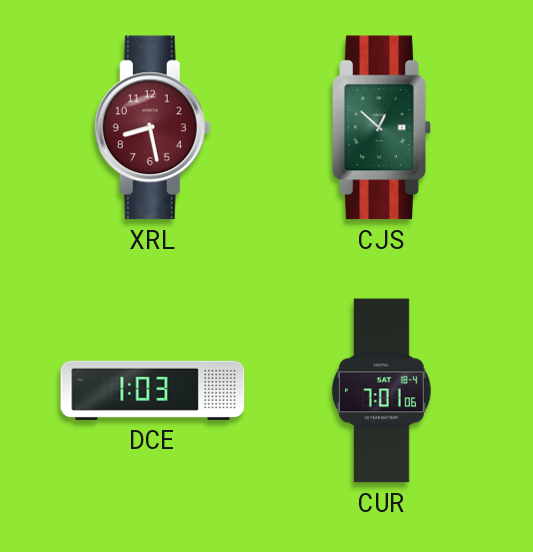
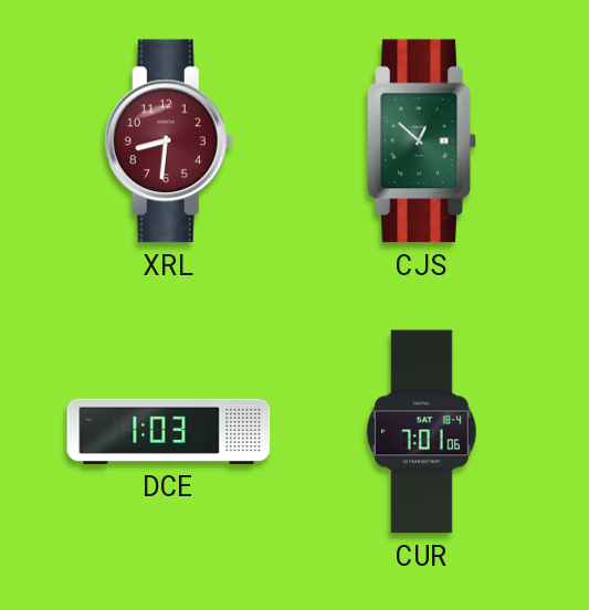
XRL: 8:28 -> 8:31
